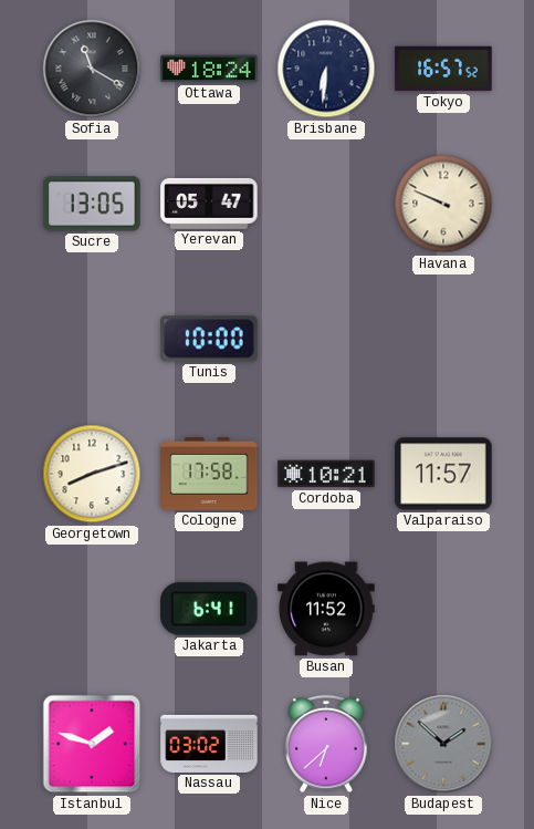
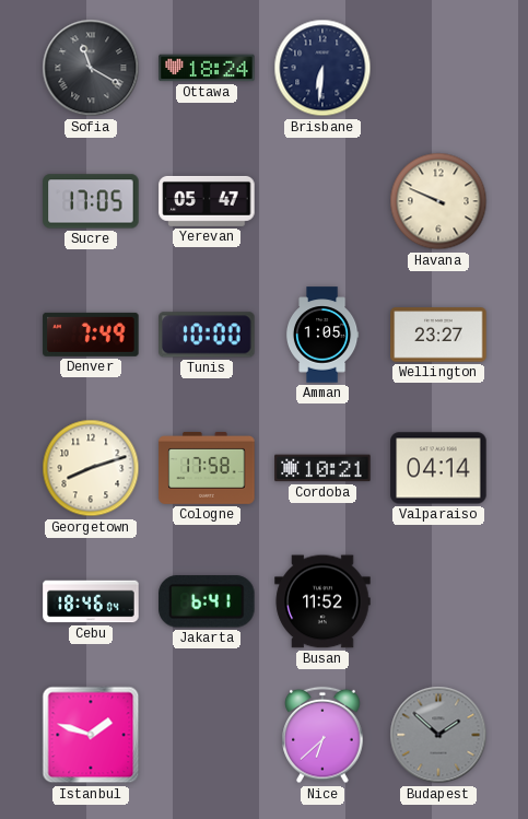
Tokyo: 16:57 -> none
Sucre: 13:05 -> 17:05
Denver: none -> 7:49
Amman: none -> 1:05
Wellington: none -> 23:27
Valparaiso: 11:57 -> 04:14
Cebu: none -> 18:46
Nassau: 03:02 -> none
